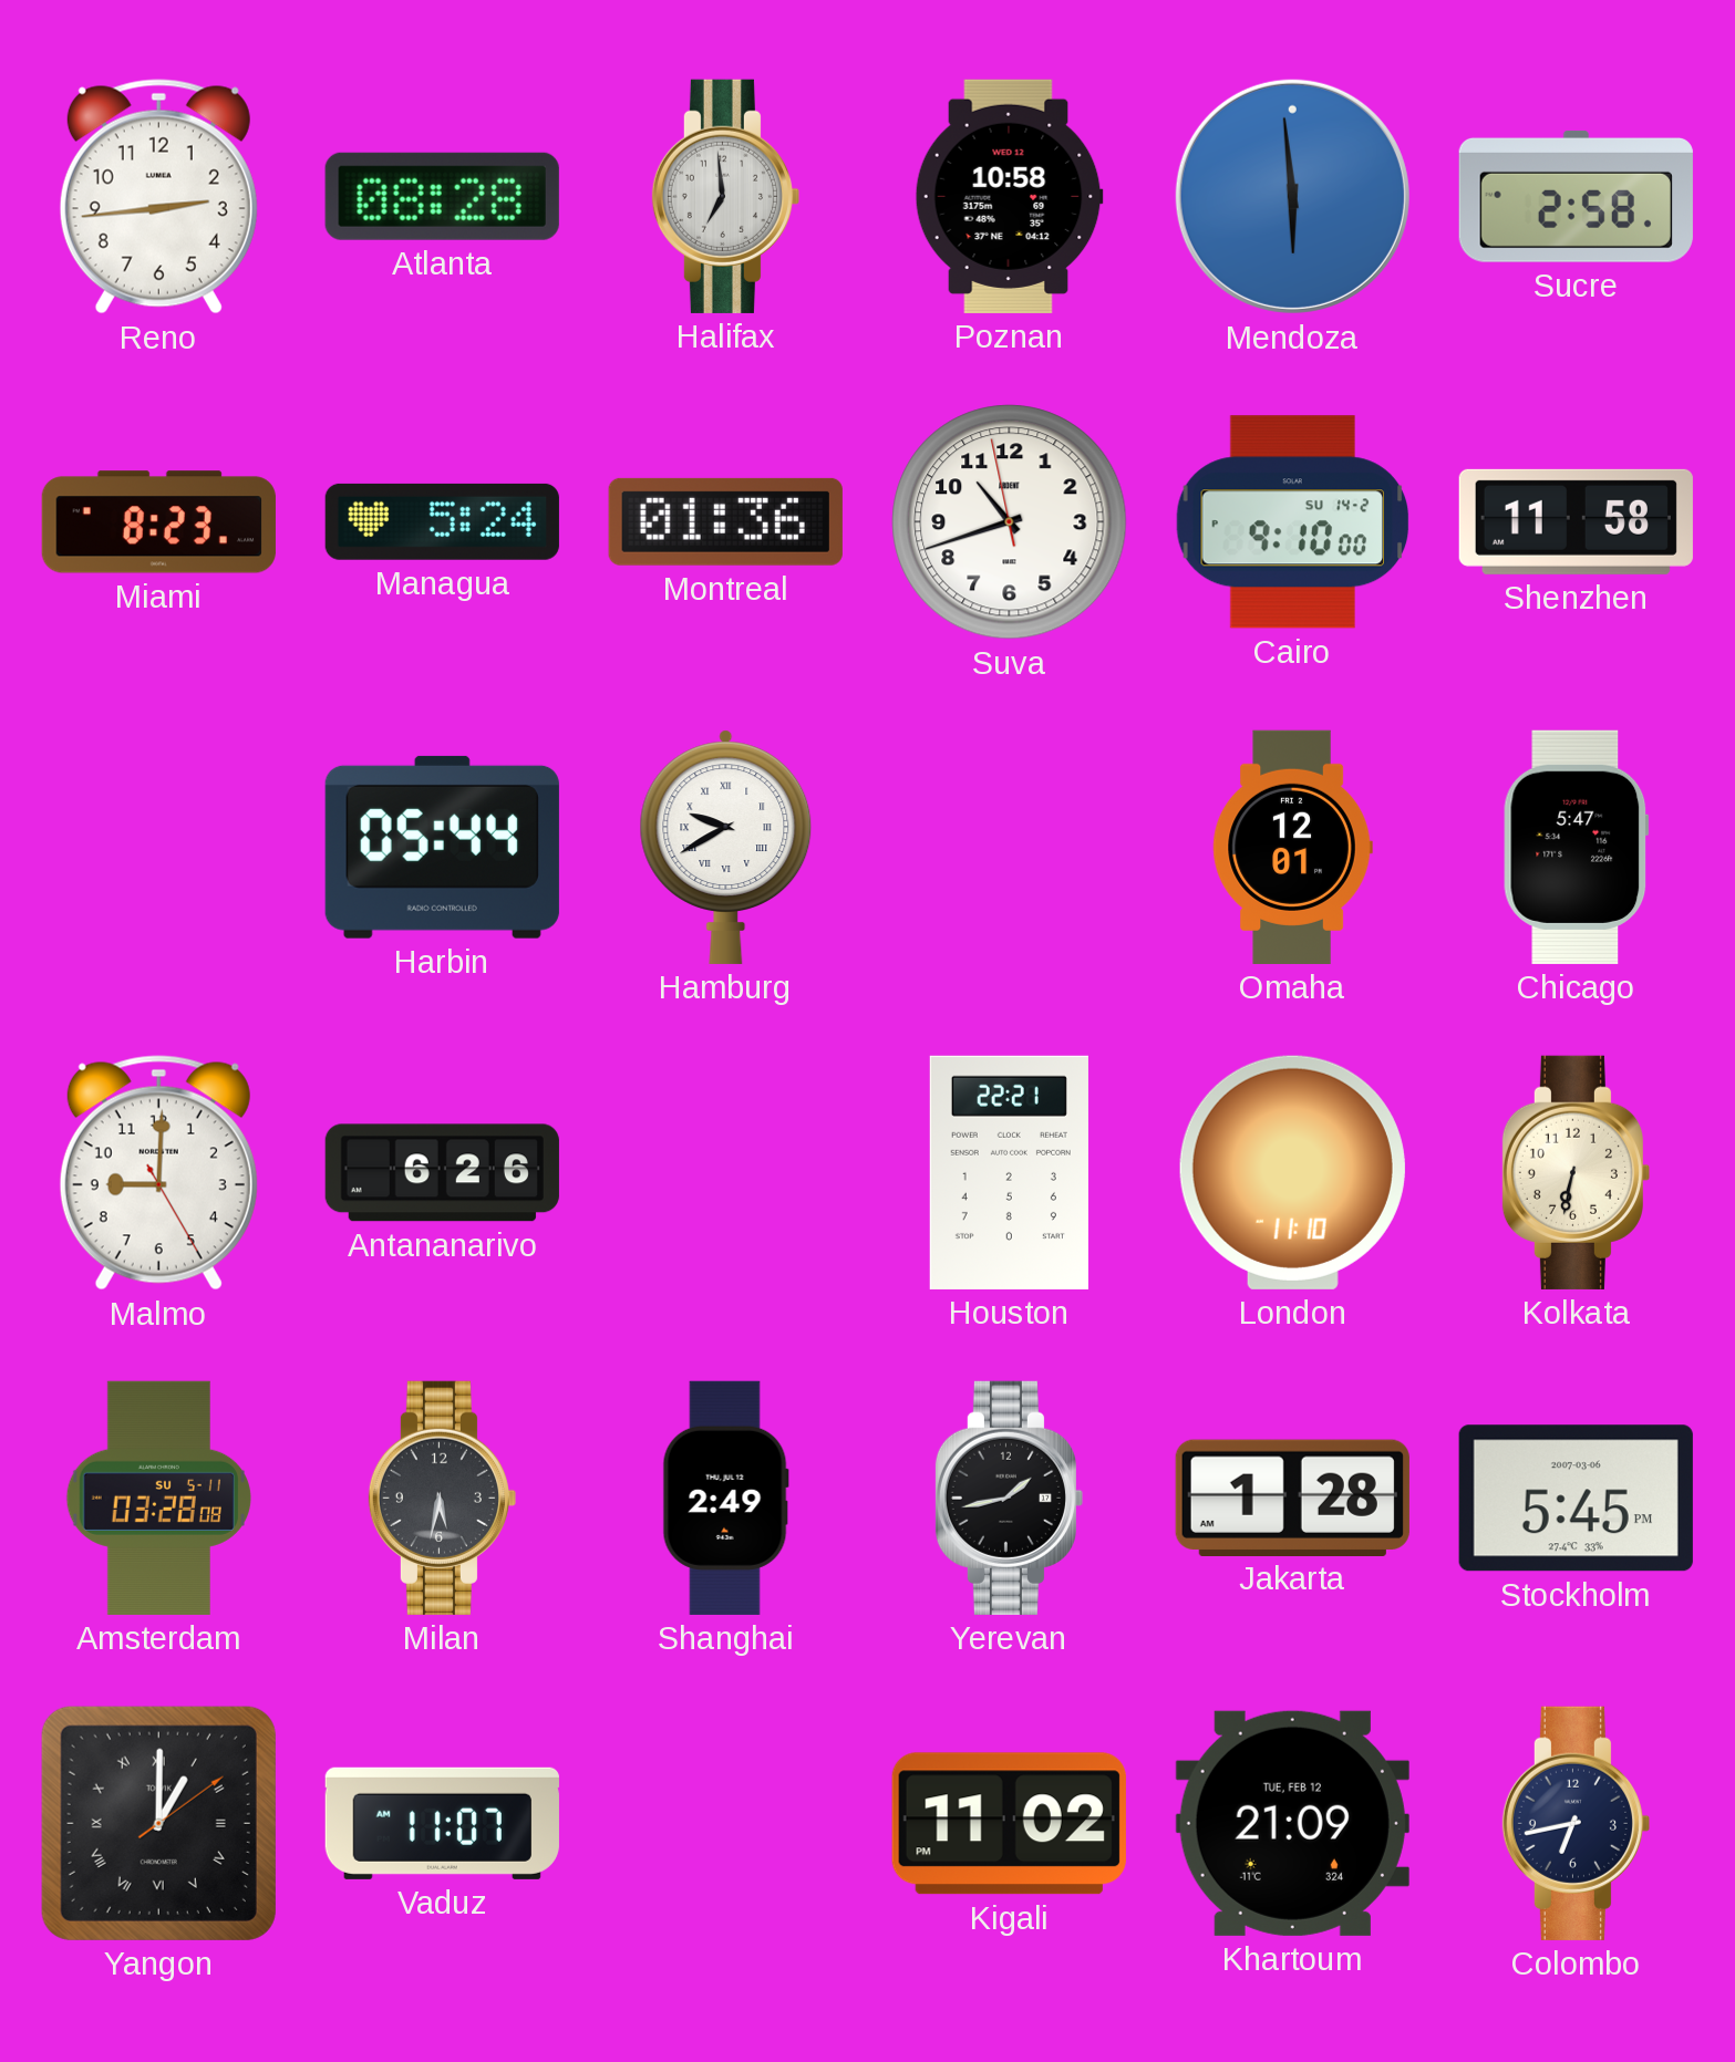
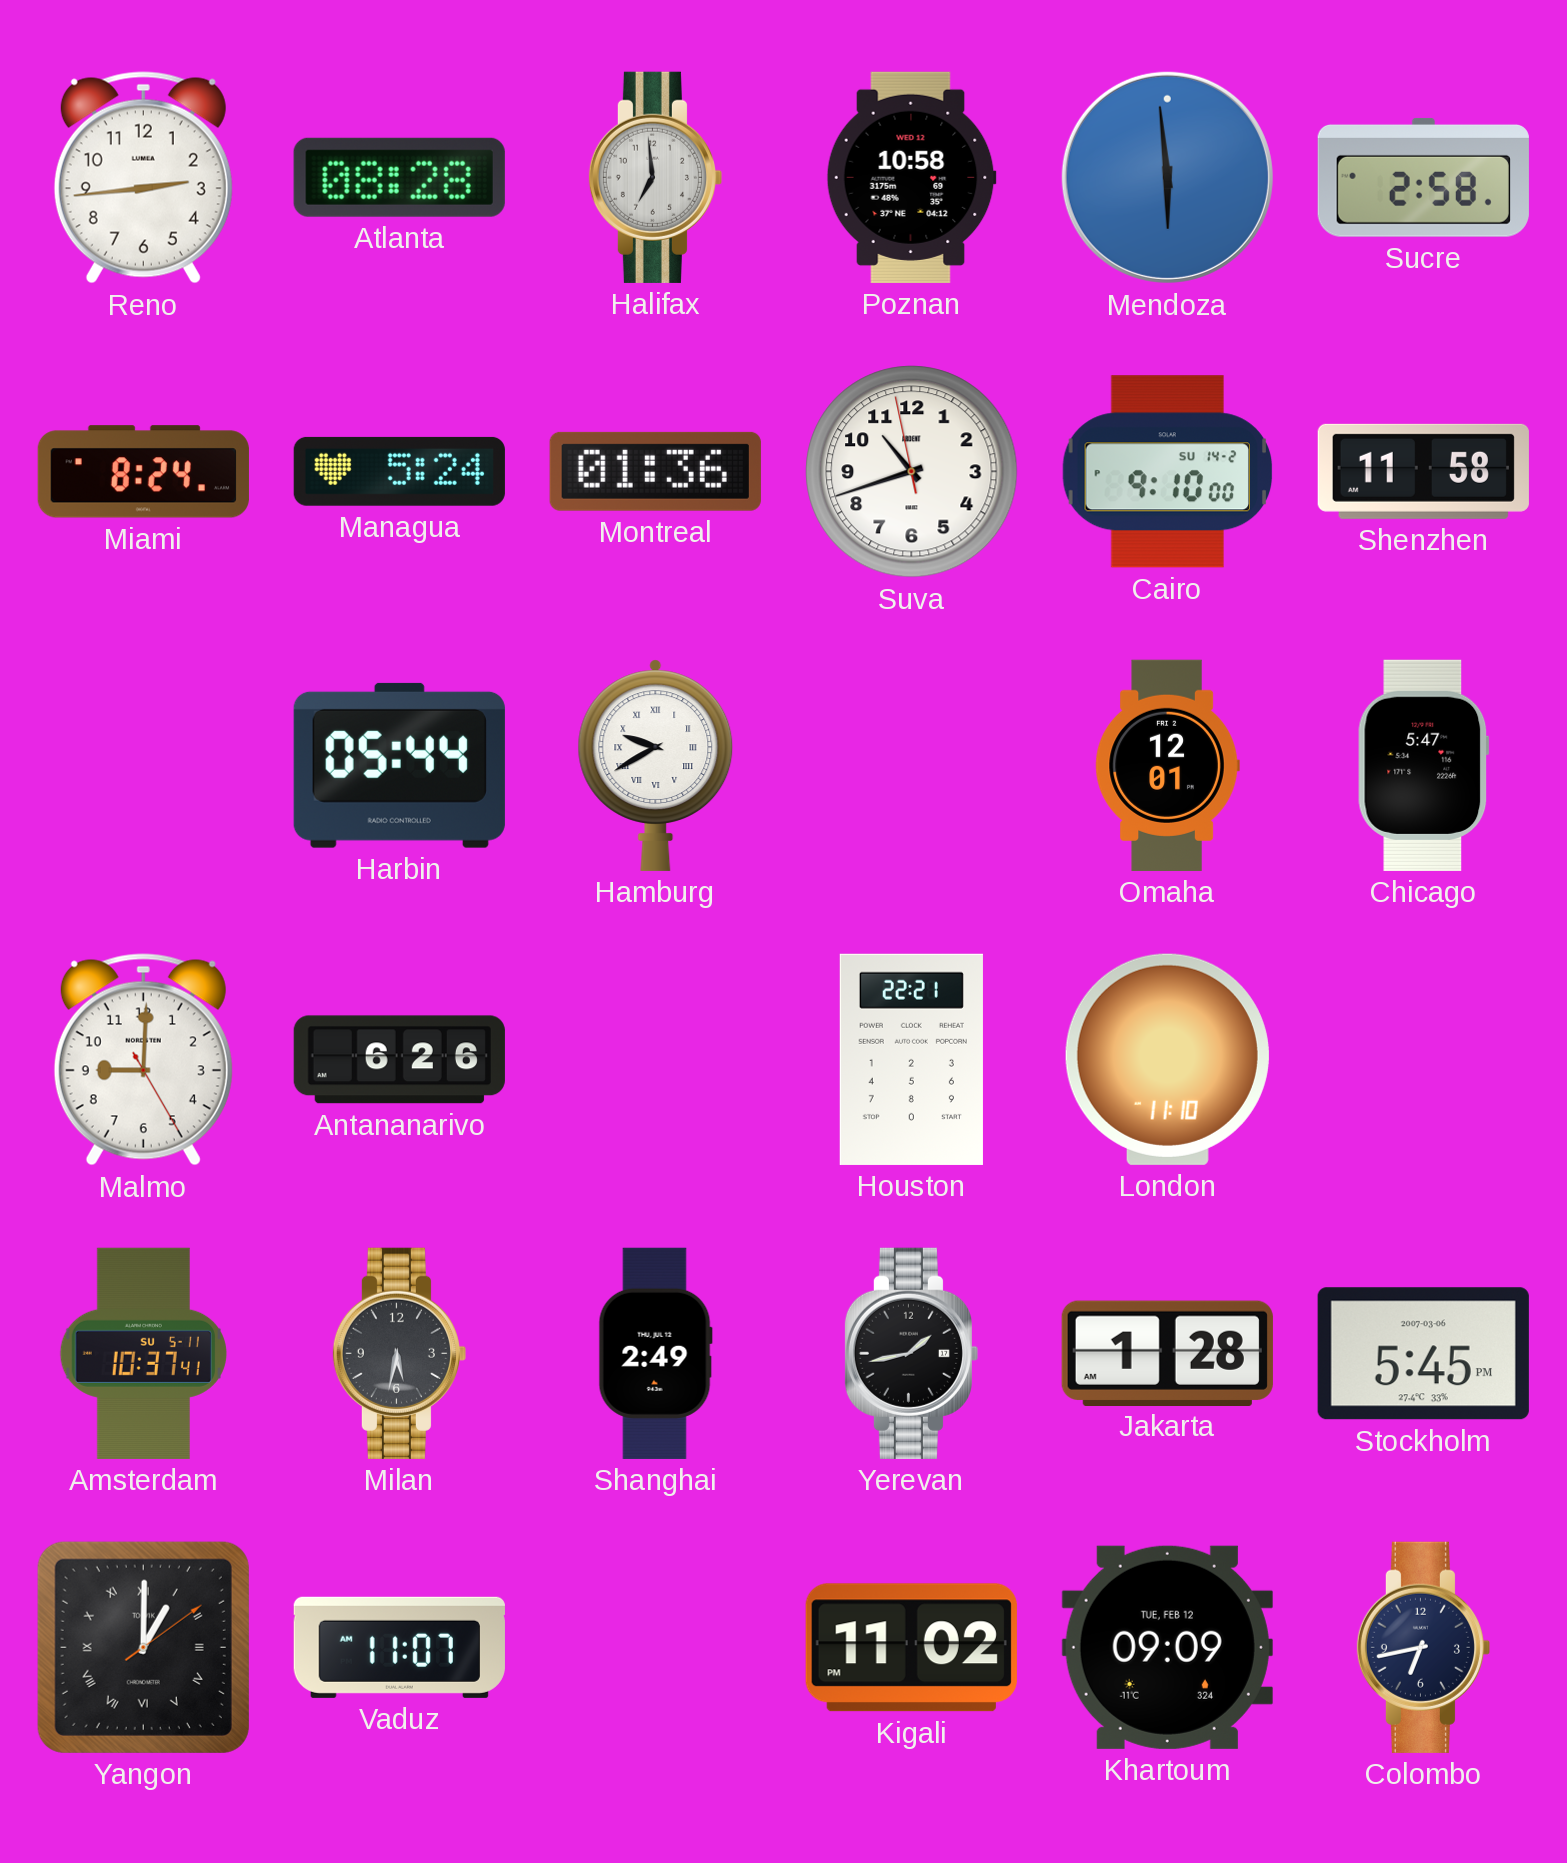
Miami: 8:23 -> 8:24
Kolkata: 6:32 -> none
Amsterdam: 03:28 -> 10:37
Khartoum: 21:09 -> 09:09
